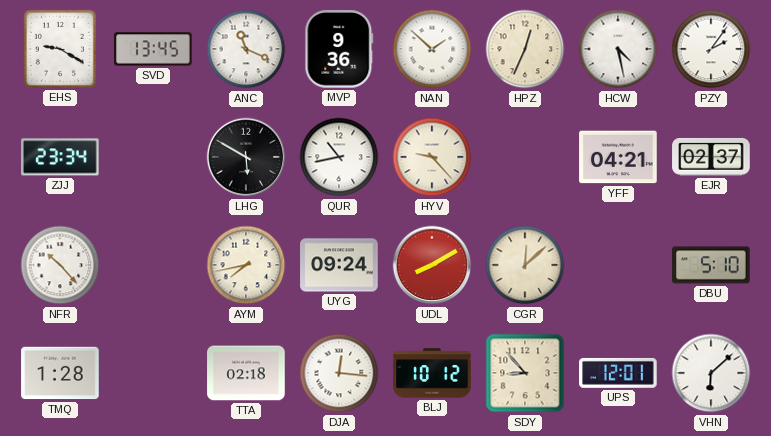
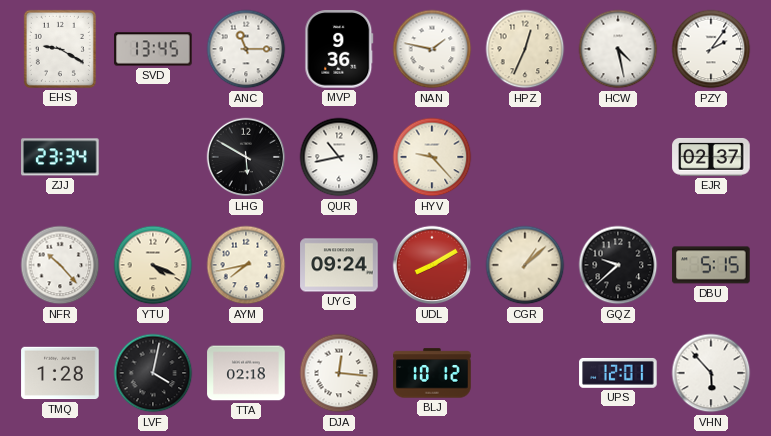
ANC: 11:19 -> 11:15
NAN: 1:52 -> 1:47
YFF: 04:21 -> none
YTU: none -> 4:19
CGR: 12:08 -> 1:08
GQZ: none -> 9:38
DBU: 5:10 -> 5:15
LVF: none -> 4:02
SDY: 8:53 -> none
VHN: 6:08 -> 5:53
